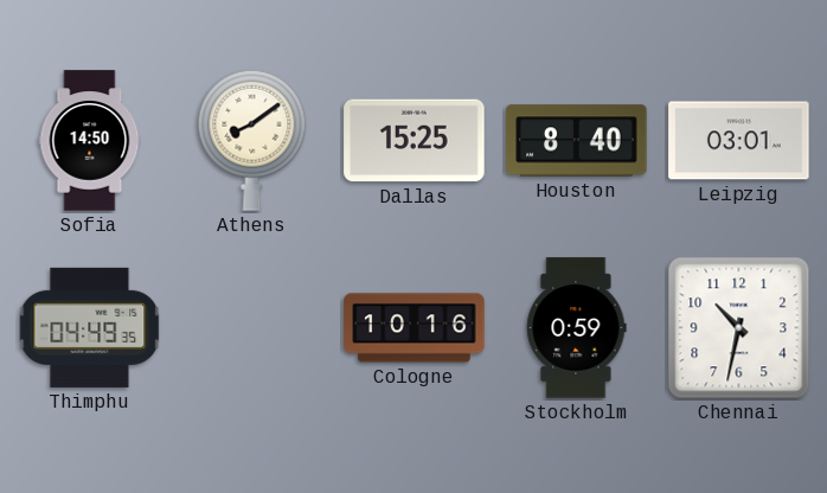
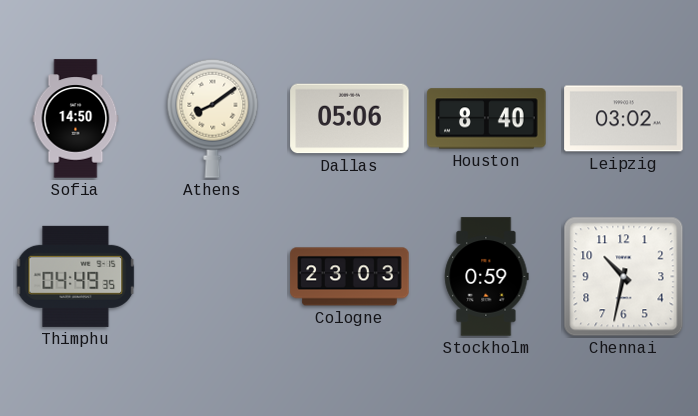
Dallas: 15:25 -> 05:06
Leipzig: 03:01 -> 03:02
Cologne: 10:16 -> 23:03
